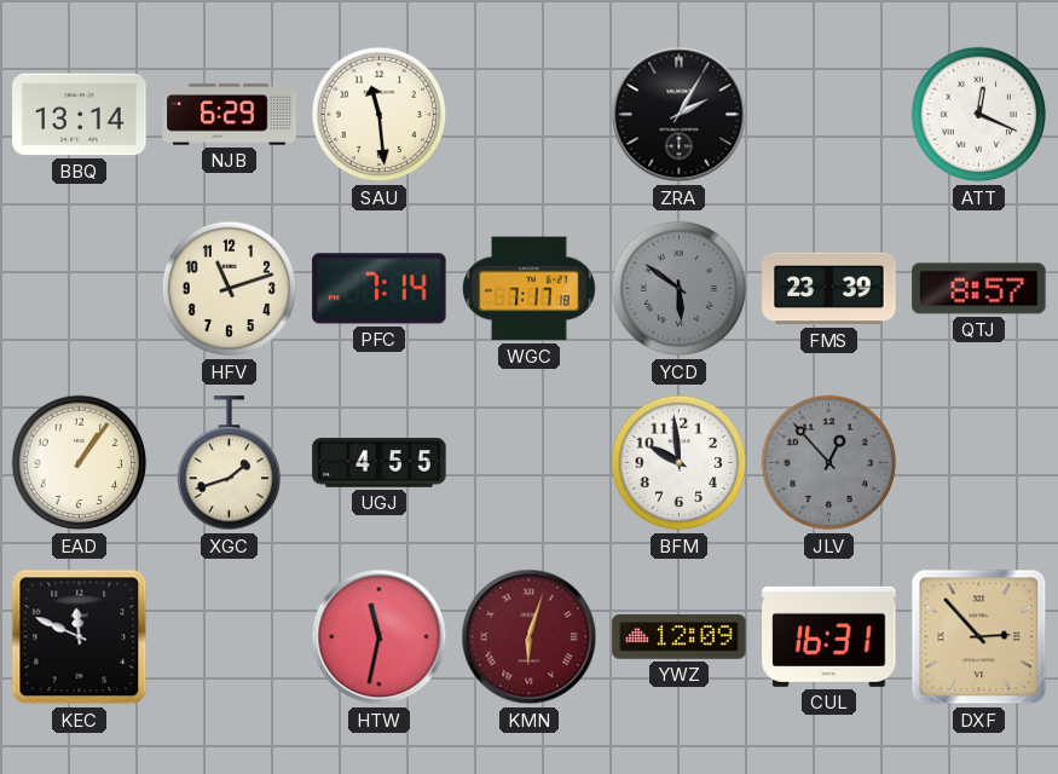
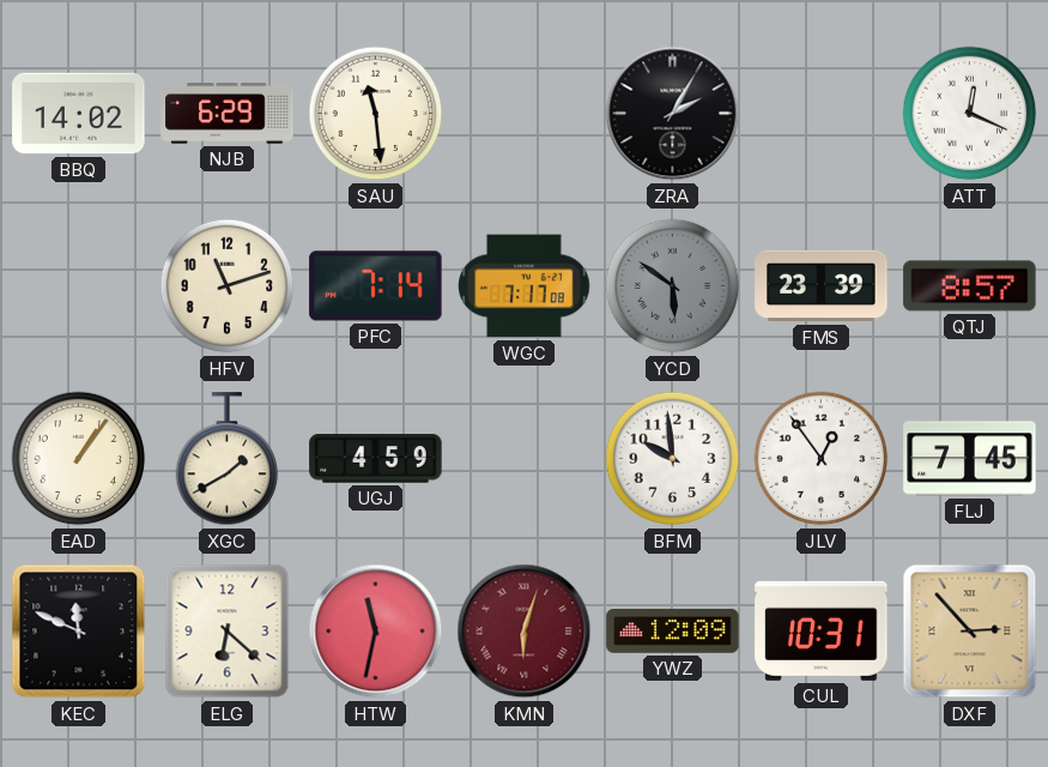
BBQ: 13:14 -> 14:02
WGC: 7:17:18 -> 7:17:08
XGC: 1:42 -> 1:40
UGJ: 4:55 -> 4:59
JLV: 12:53 -> 12:54
JLV dial: grey -> white
FLJ: none -> 7:45
ELG: none -> 6:22
CUL: 16:31 -> 10:31
